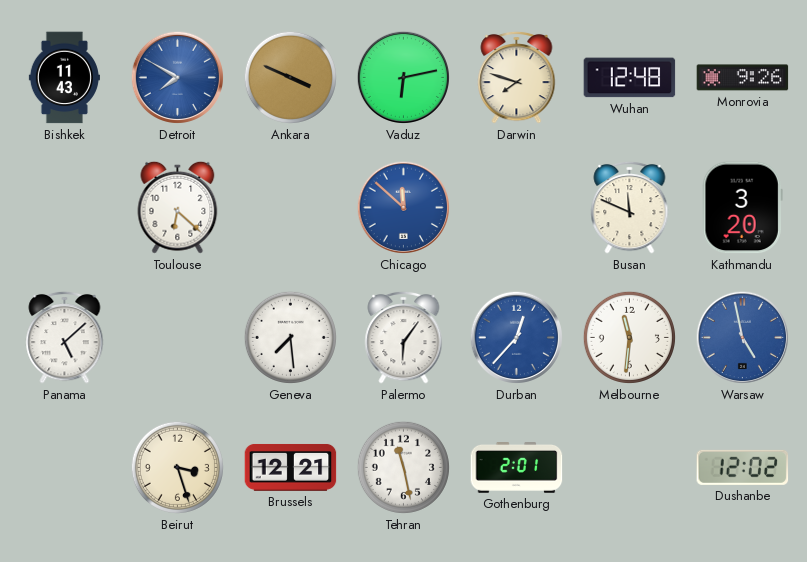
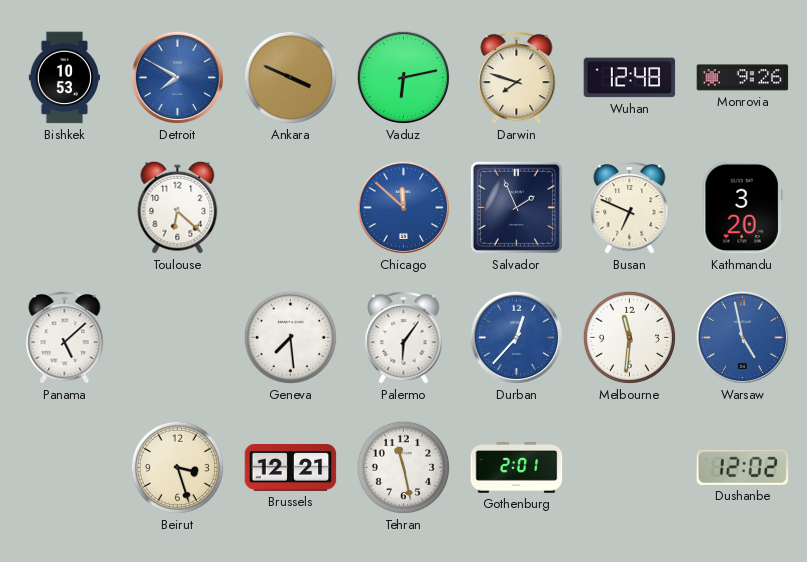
Bishkek: 11:43 -> 10:53
Salvador: none -> 1:56
Busan: 11:49 -> 6:49
